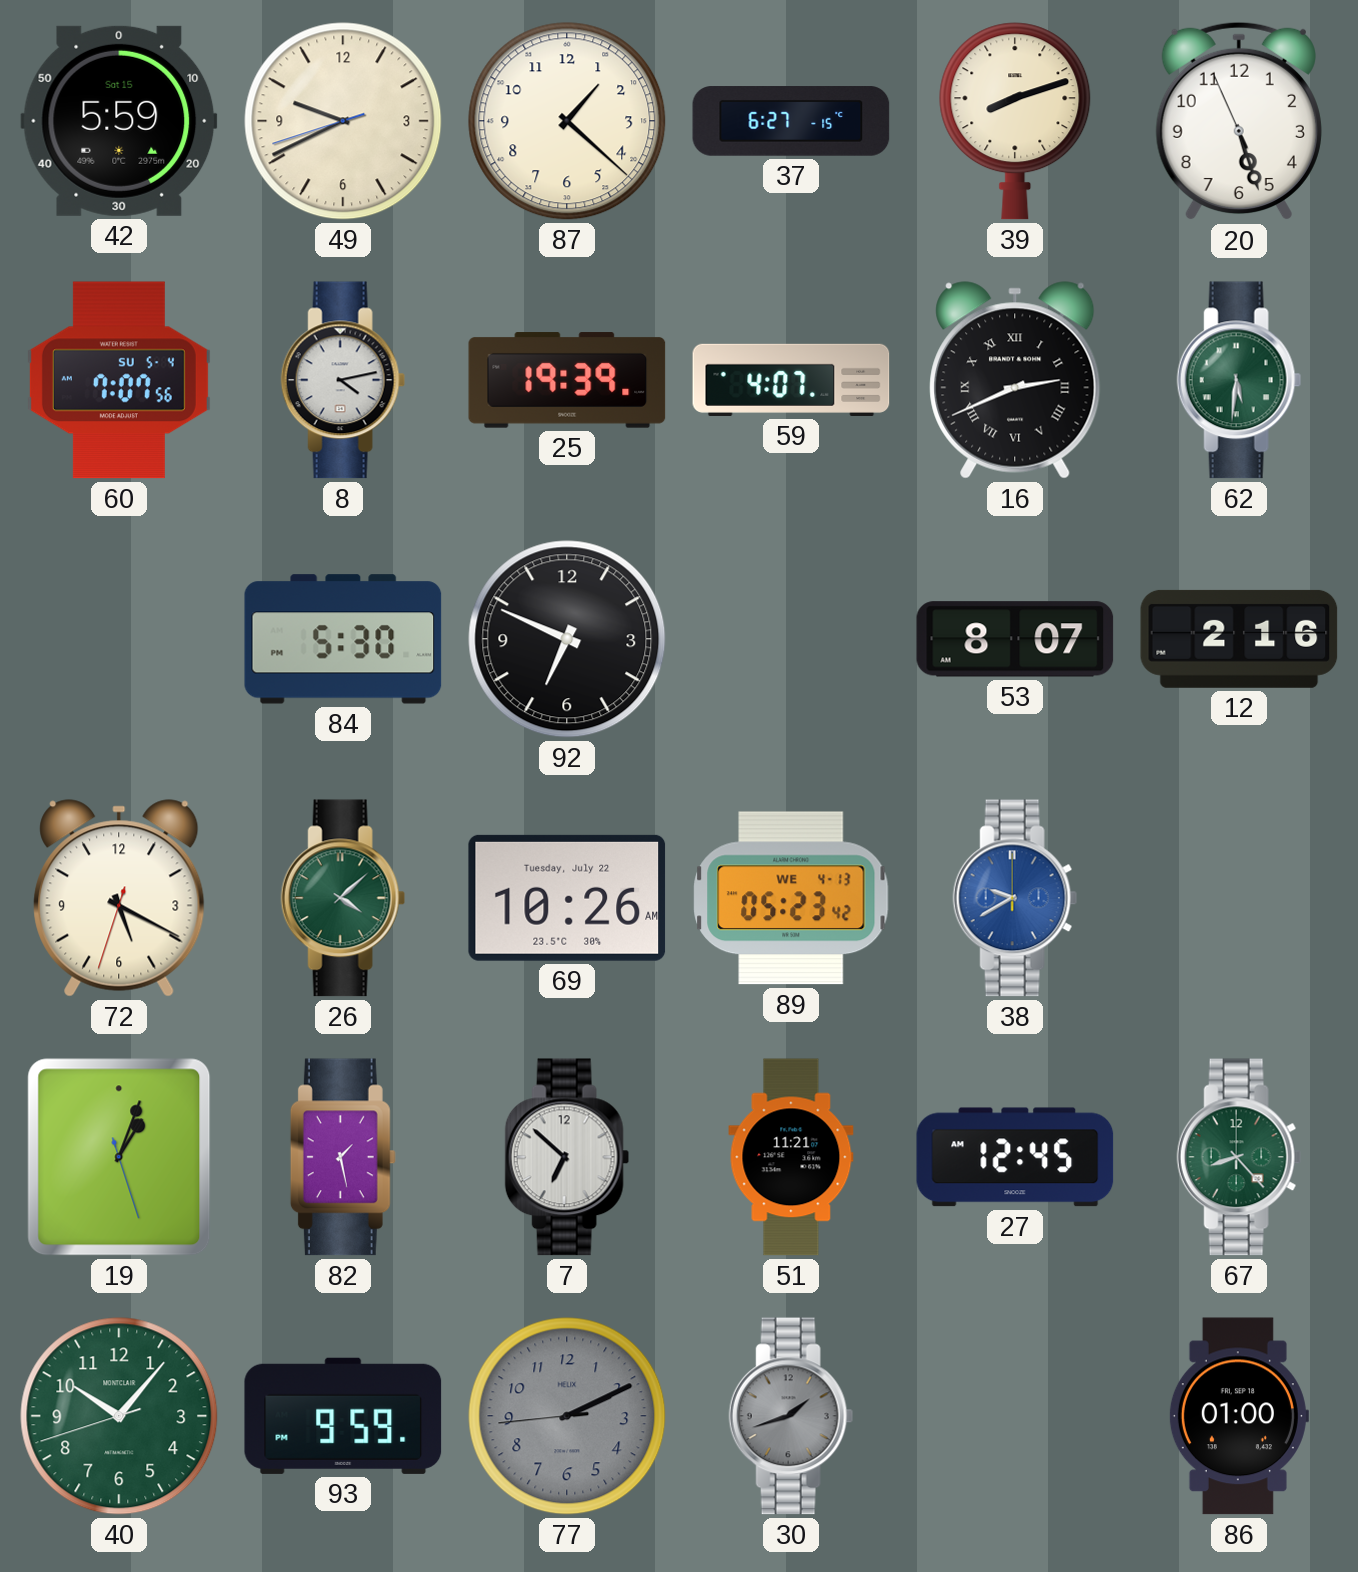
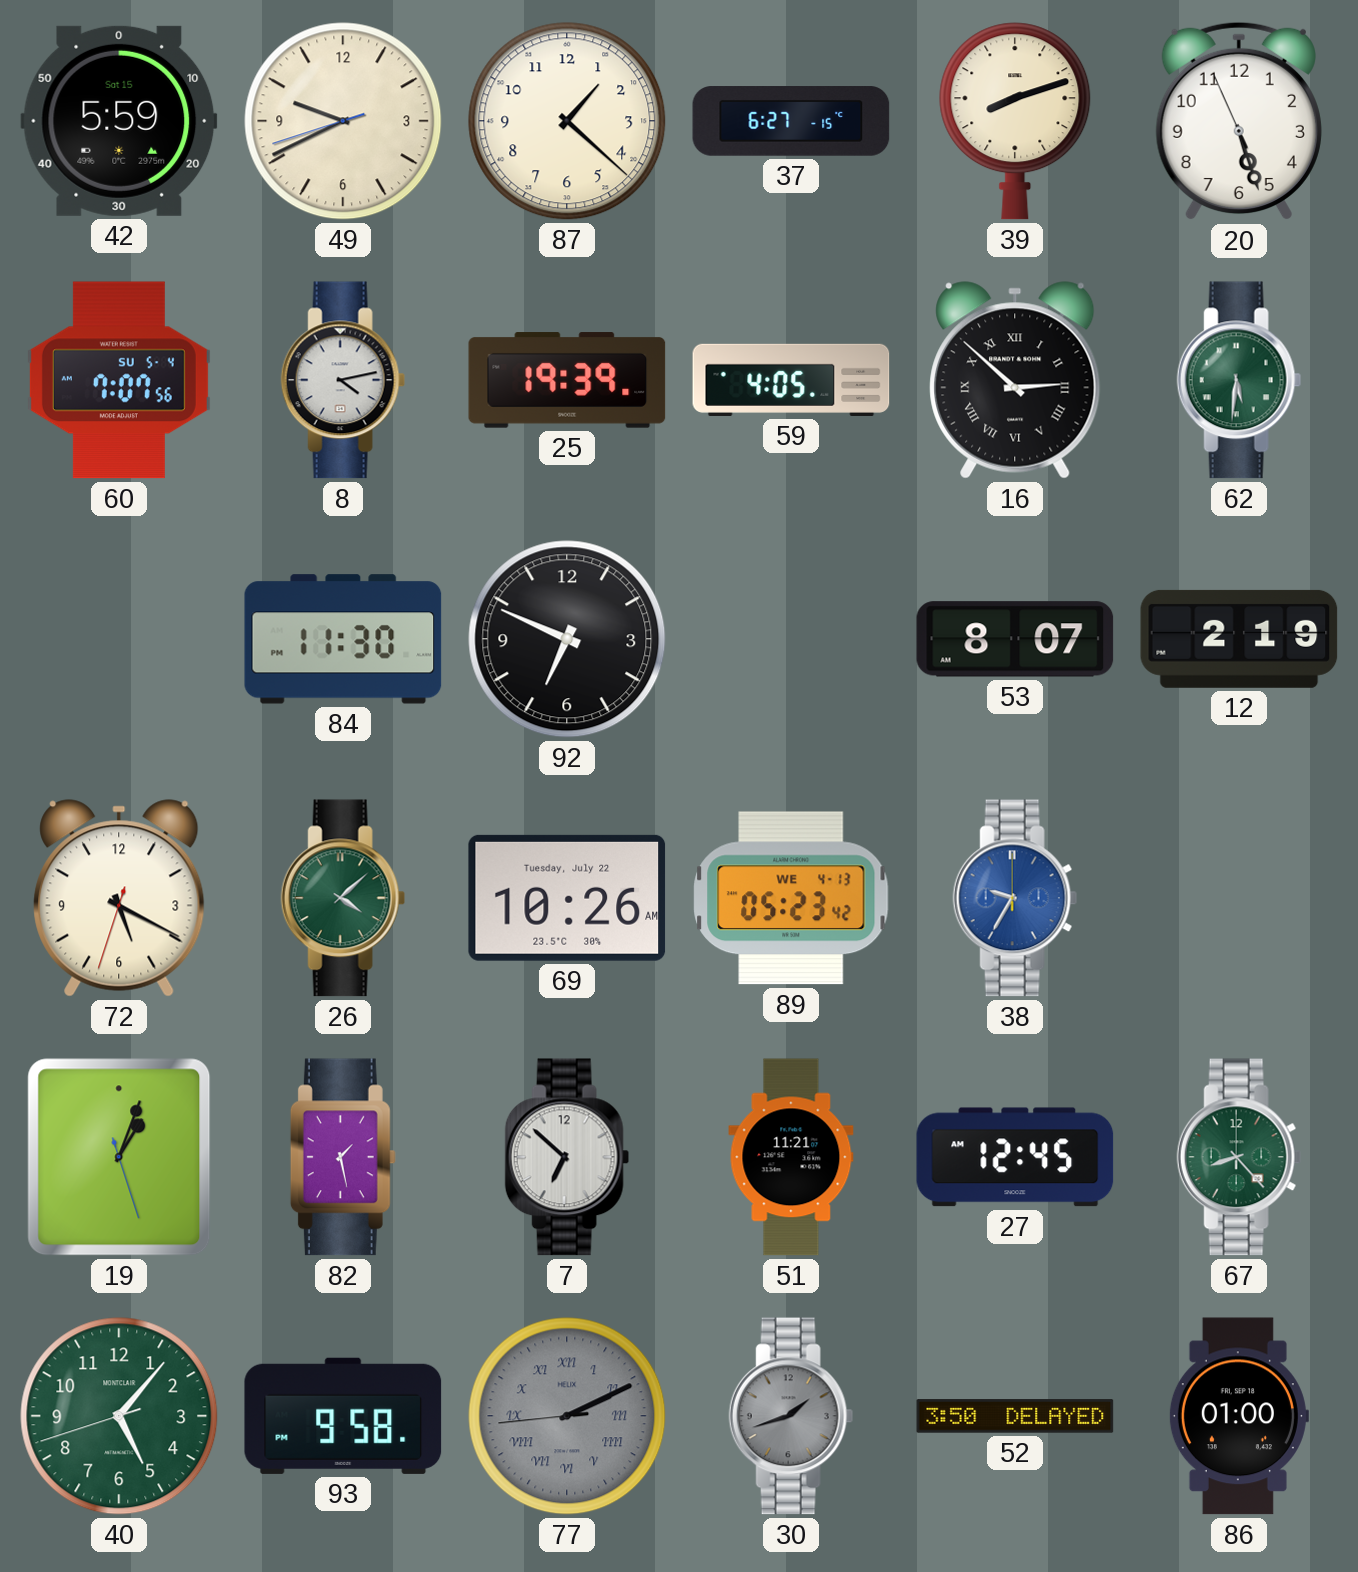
59: 4:07 -> 4:05
16: 2:41 -> 2:52
84: 5:30 -> 11:30
12: 2:16 -> 2:19
38: 9:40 -> 9:35
40: 10:06 -> 5:06
93: 9:59 -> 9:58
77 numerals: Arabic -> Roman
52: none -> 3:50
